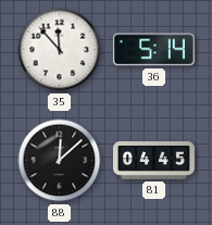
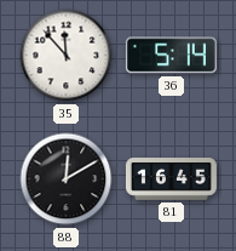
88: 12:08 -> 12:10
81: 04:45 -> 16:45
